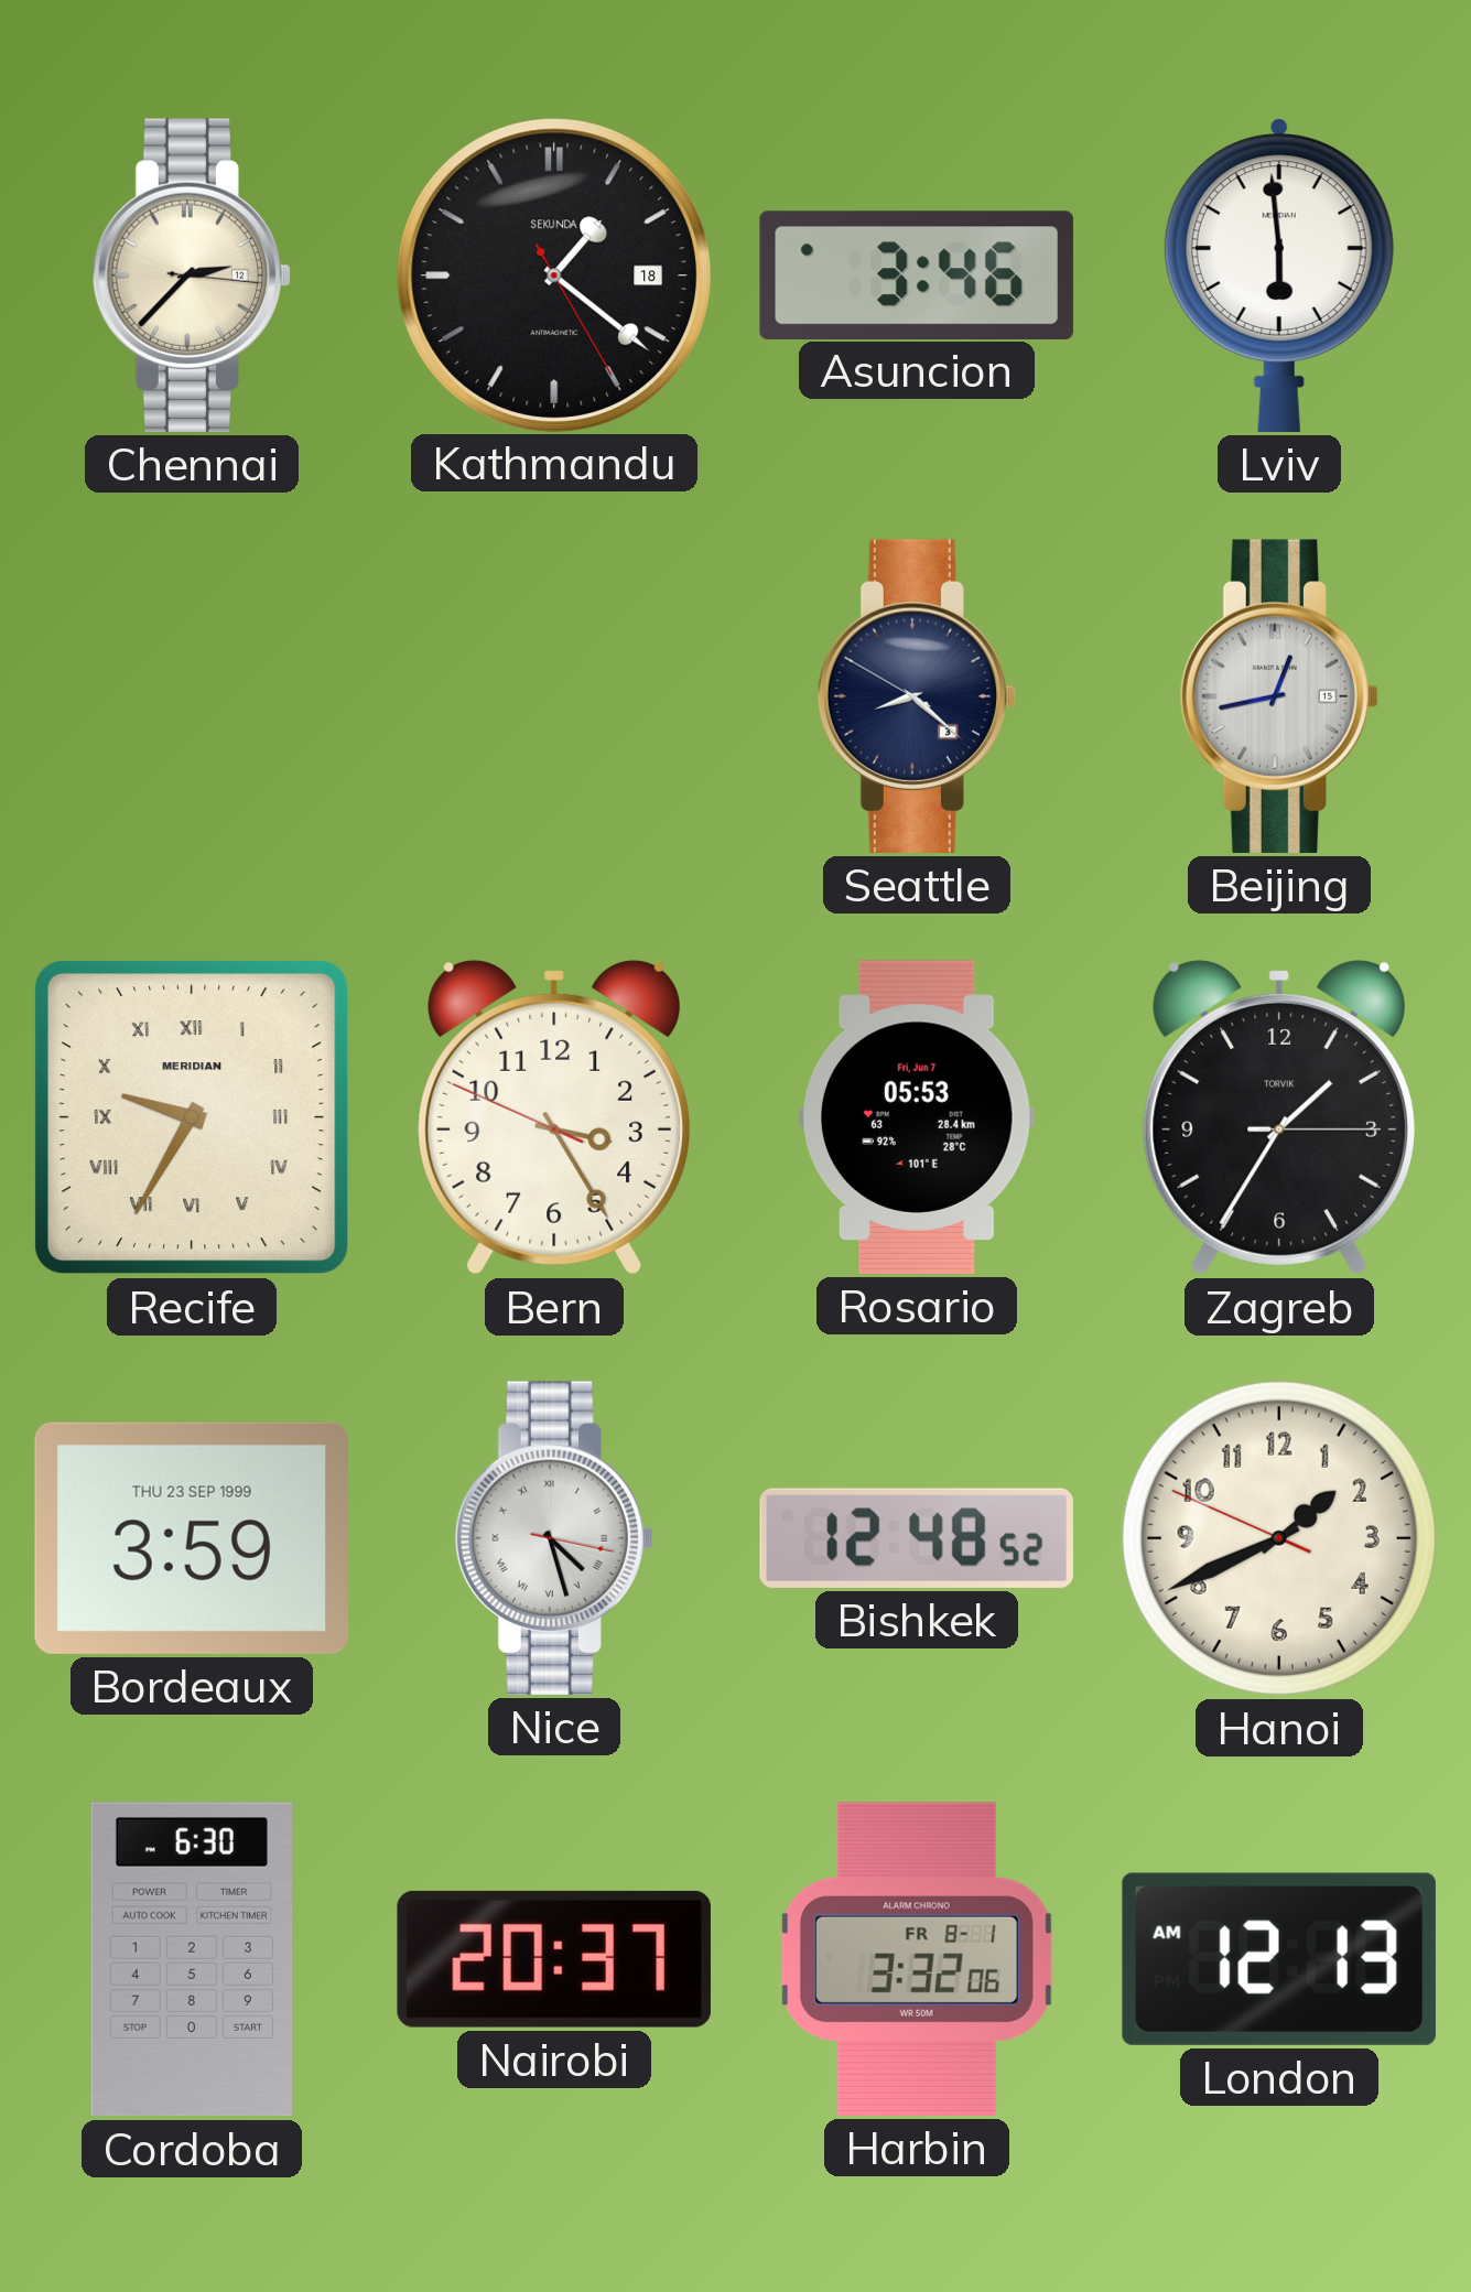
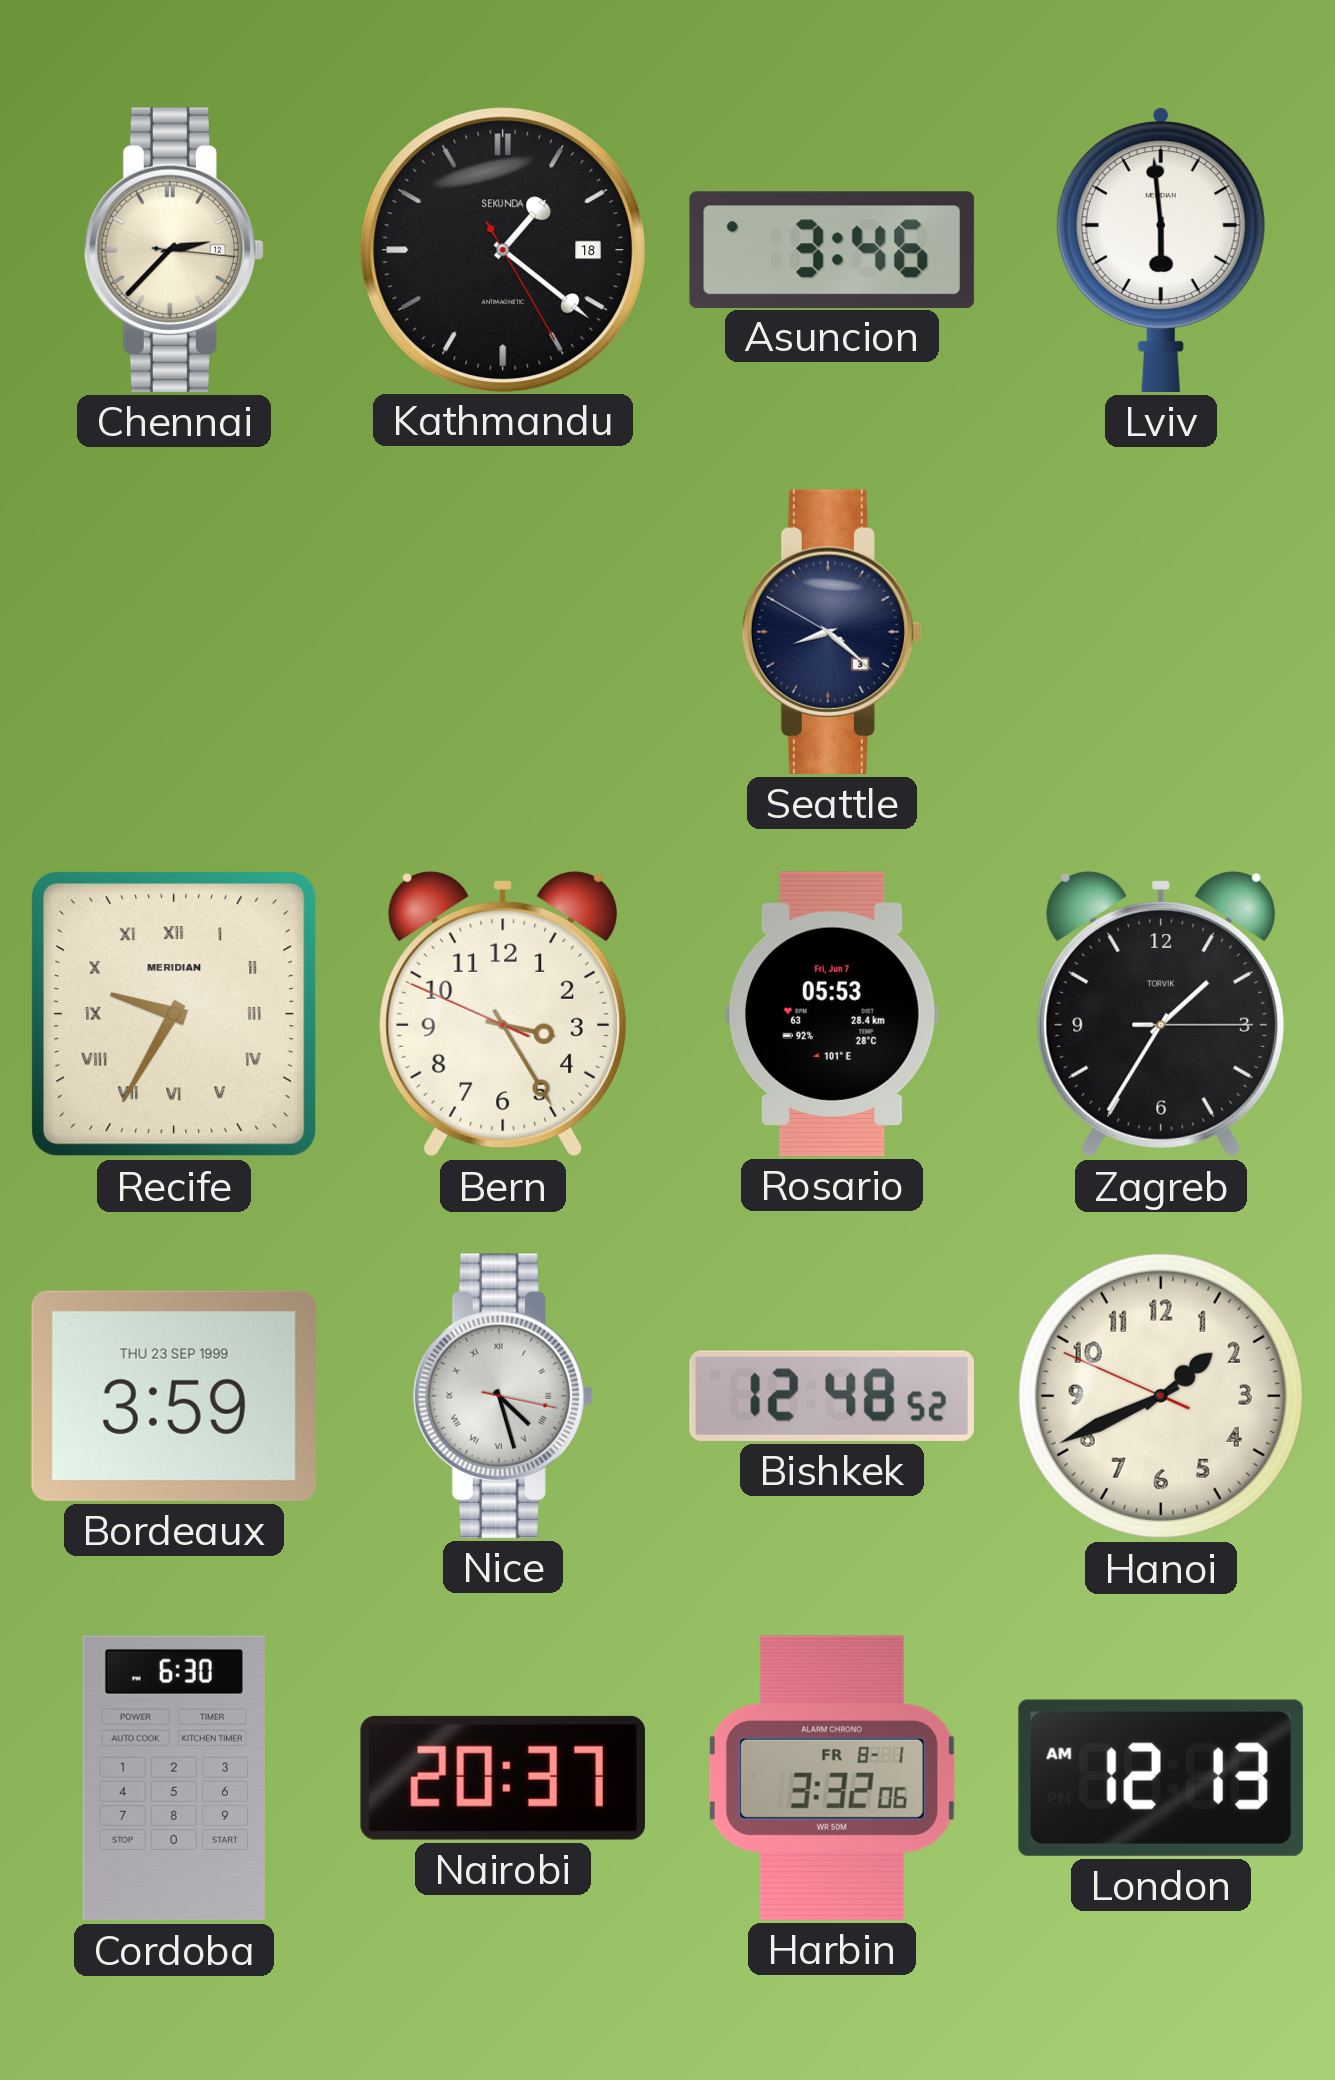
Beijing: 12:43 -> none
